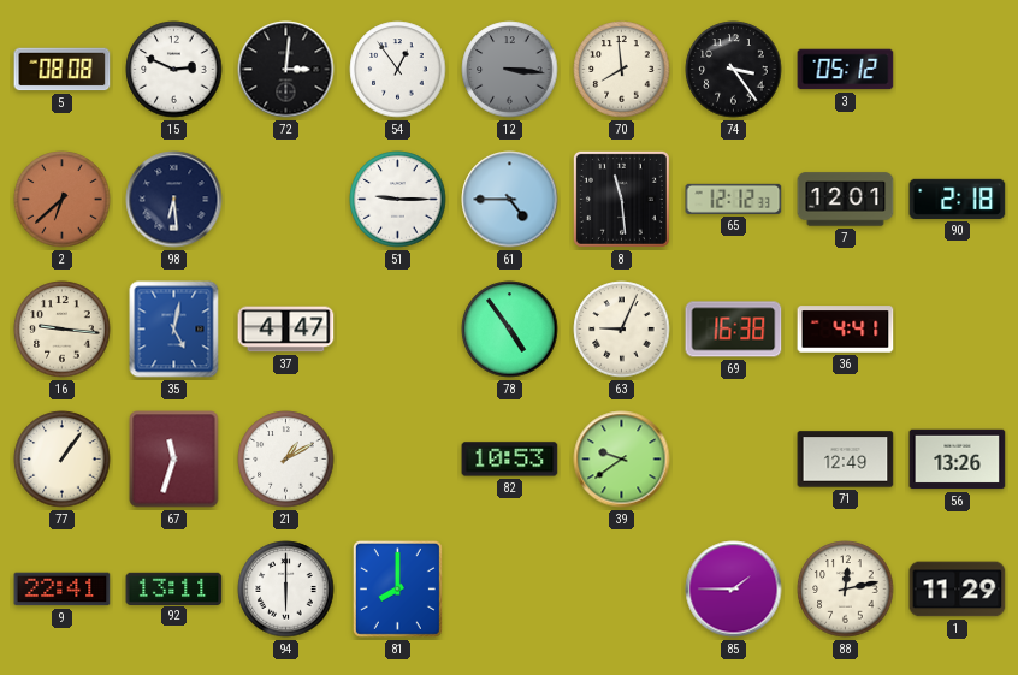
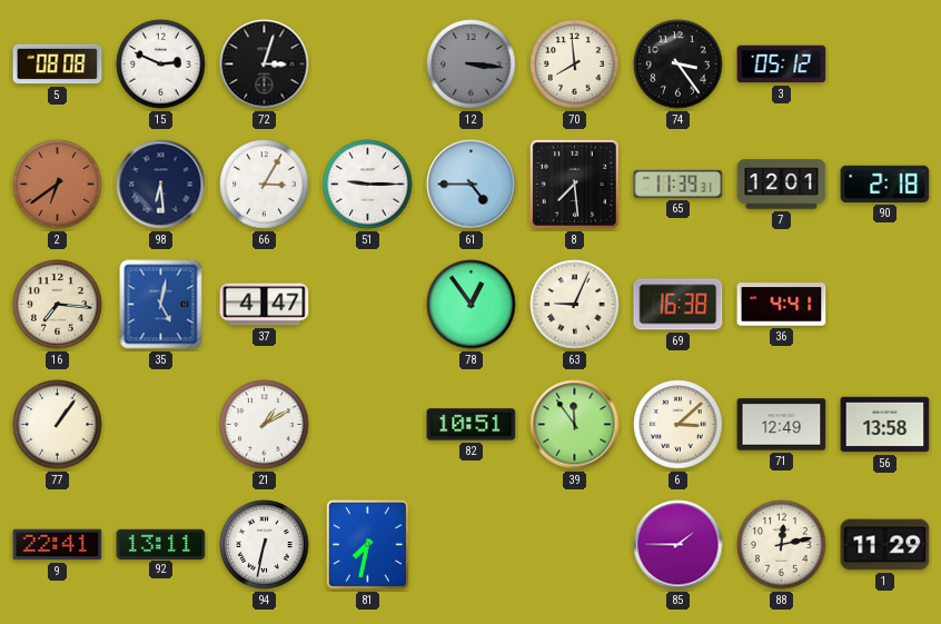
72: 3:01 -> 3:03
54: 12:54 -> none
2: 6:38 -> 6:39
66: none -> 3:05
8: 11:29 -> 7:29
65: 12:12 -> 11:39
16: 9:16 -> 7:16
78: 4:54 -> 12:54
67: 11:33 -> none
82: 10:53 -> 10:51
39: 9:39 -> 11:54
6: none -> 3:08
56: 13:26 -> 13:58
94: 6:00 -> 6:32
81: 8:00 -> 7:32
